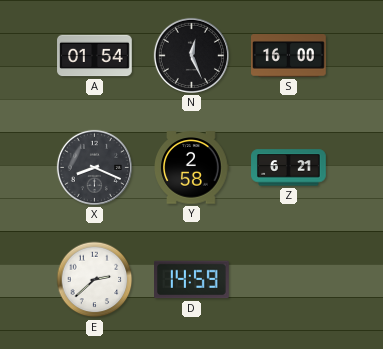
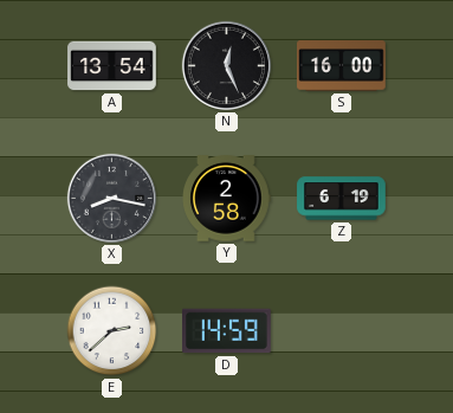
A: 01:54 -> 13:54
X: 8:19 -> 8:17
Z: 6:21 -> 6:19
